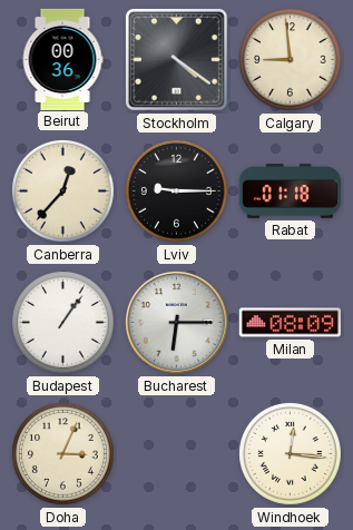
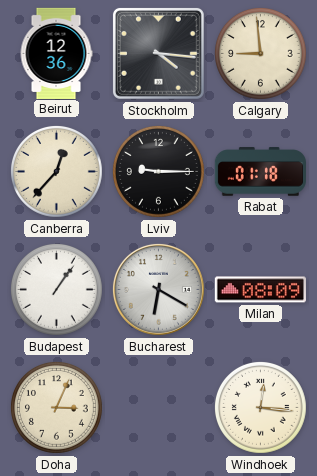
Beirut: 00:36 -> 12:36
Stockholm: 4:21 -> 4:16
Bucharest: 6:15 -> 6:20
